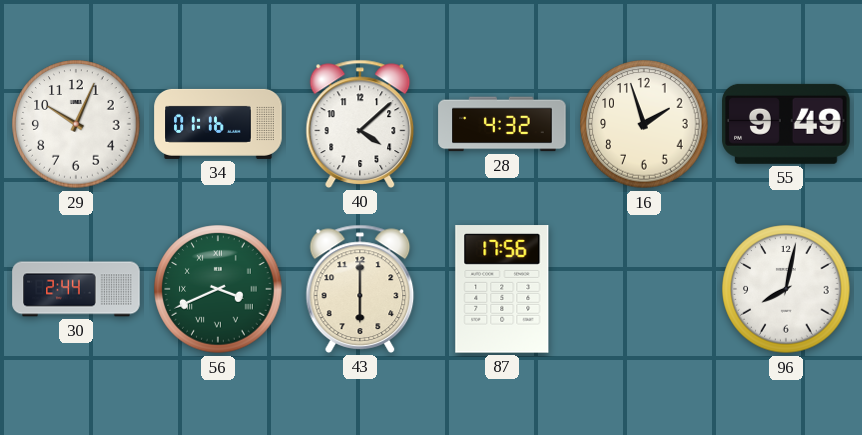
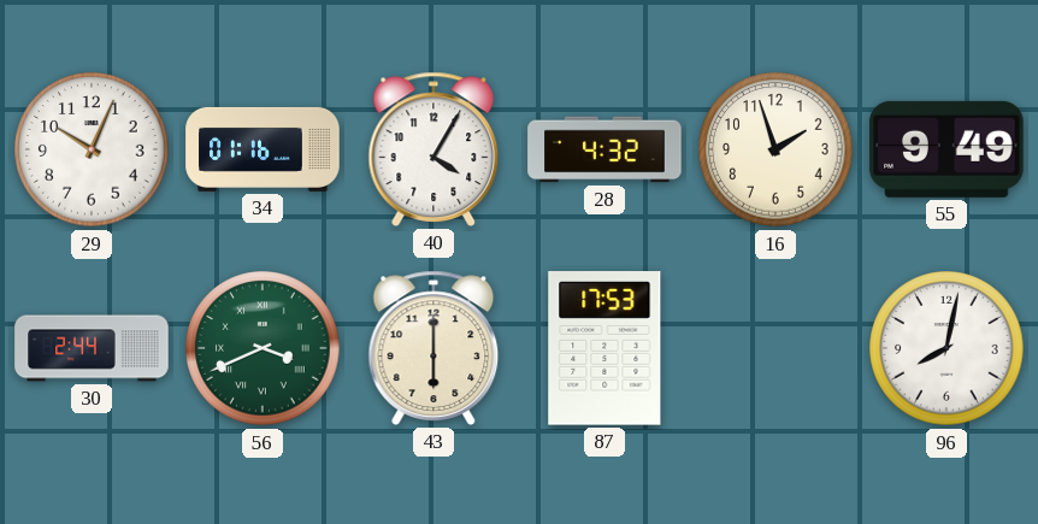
40: 4:08 -> 4:05
87: 17:56 -> 17:53
